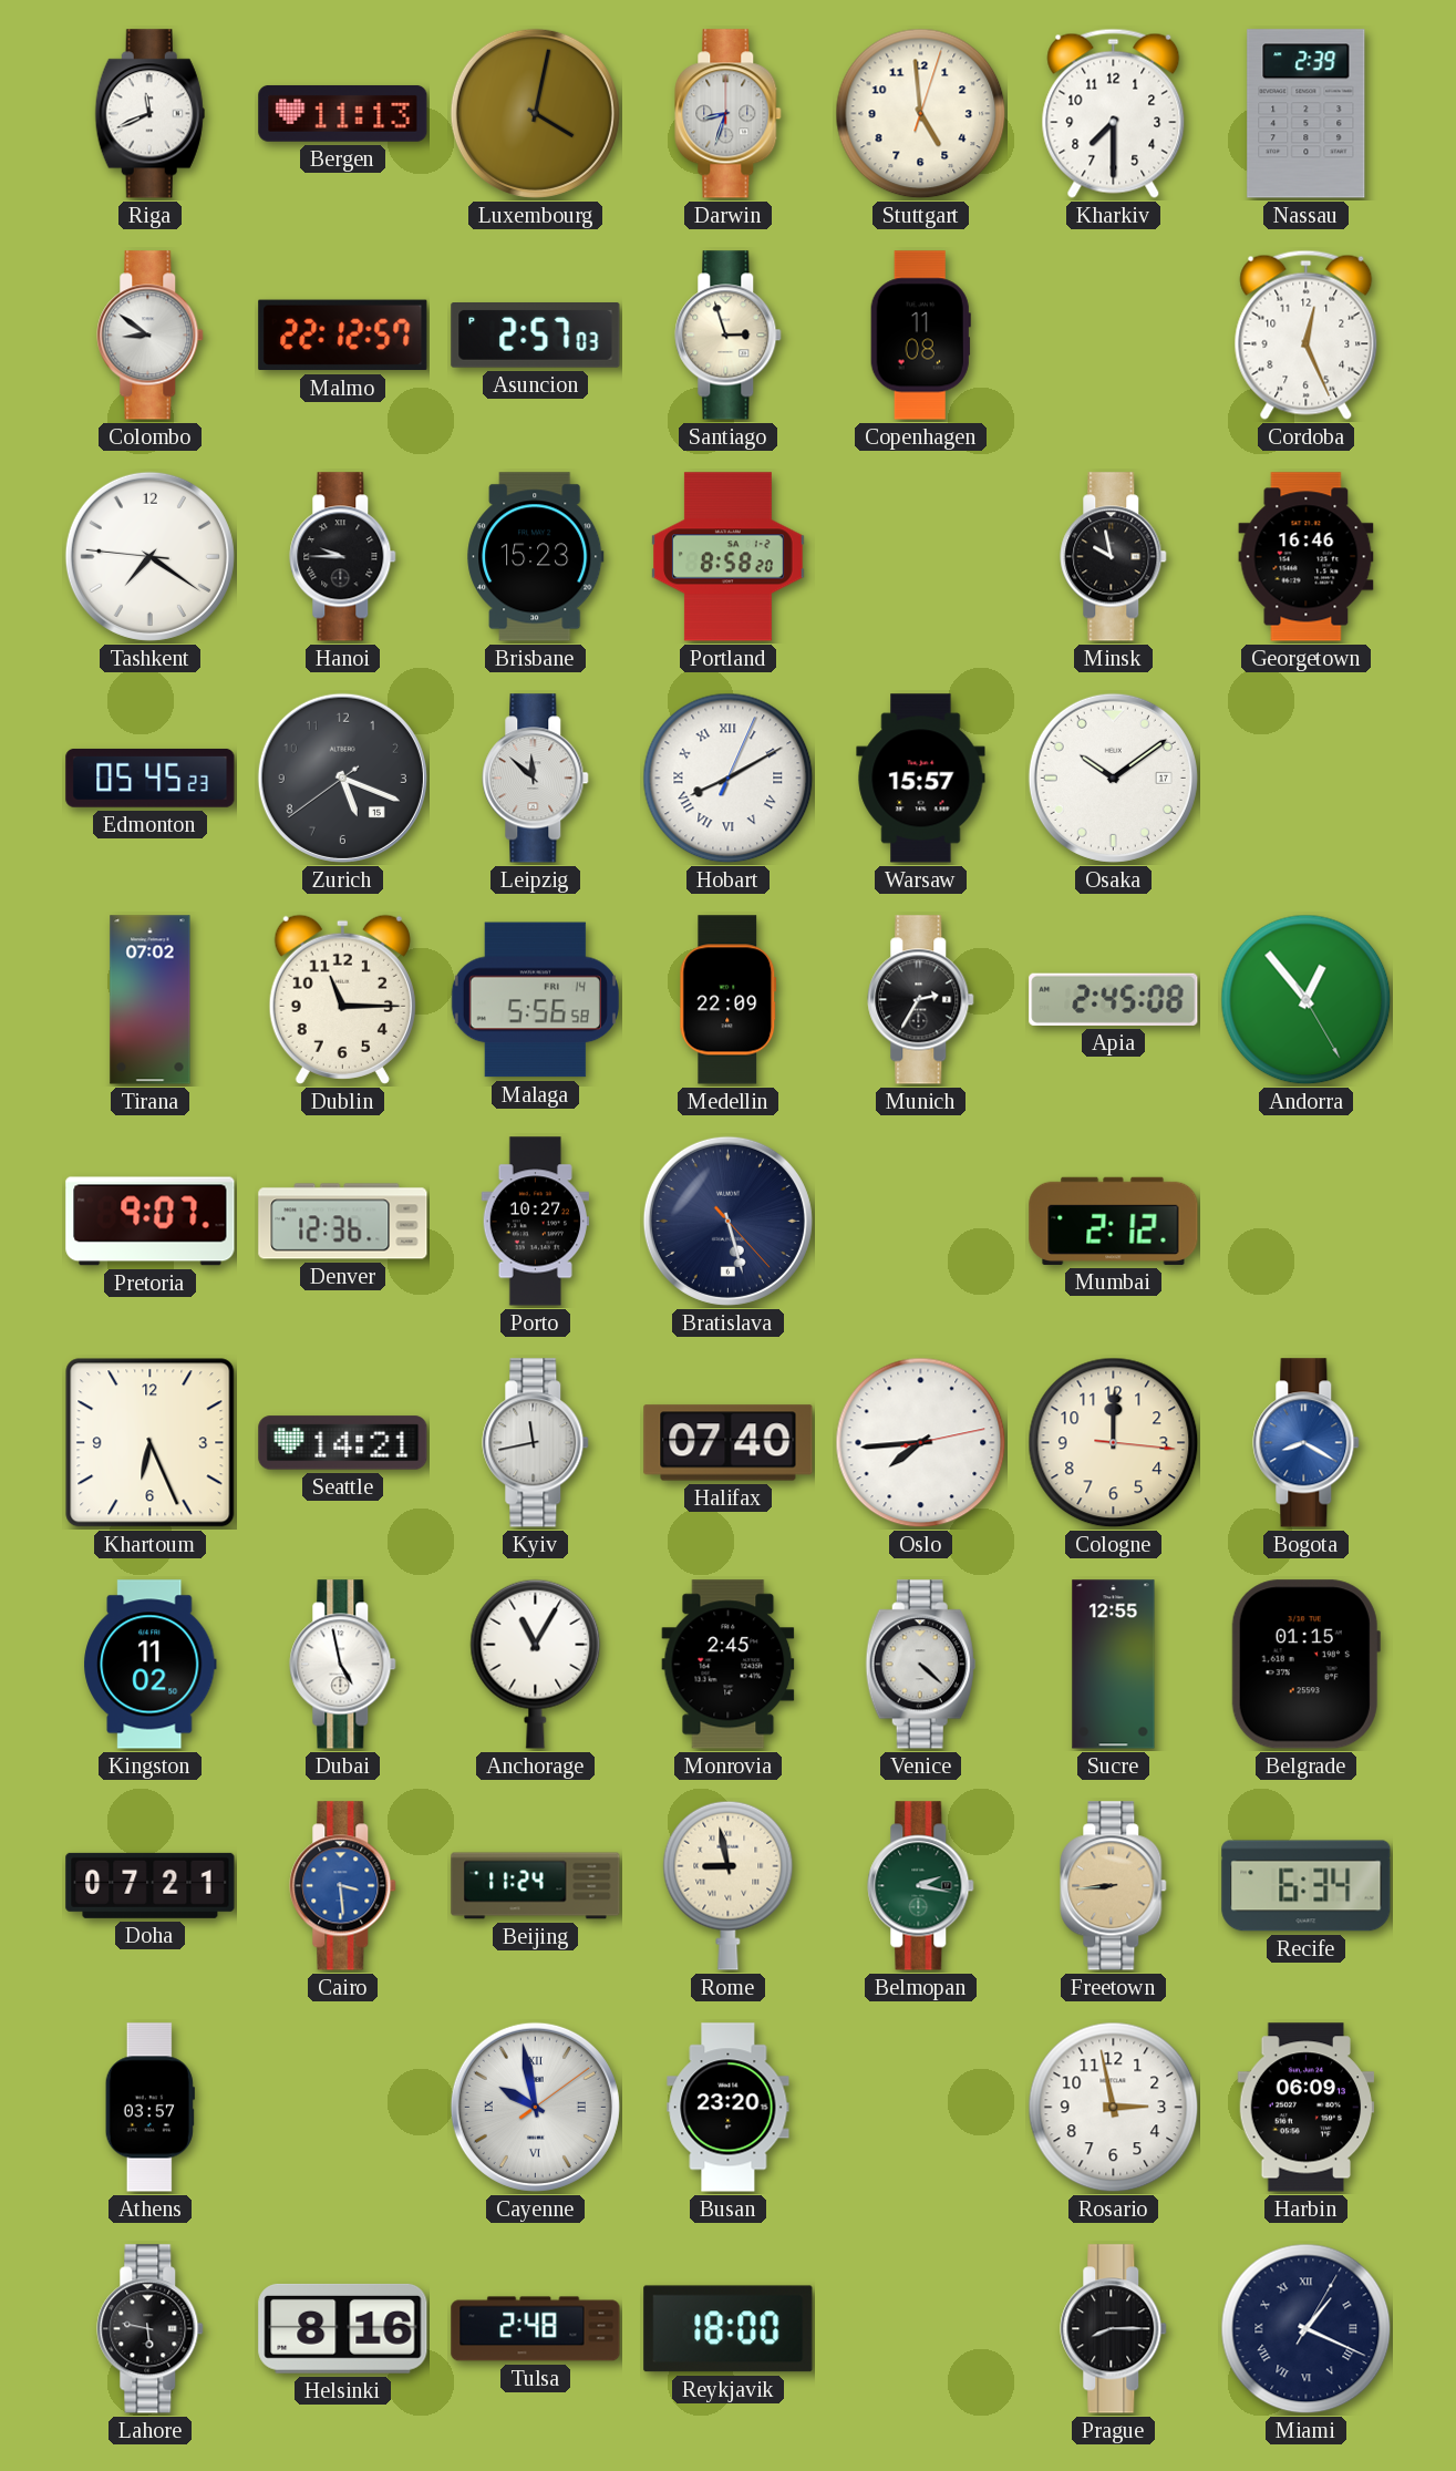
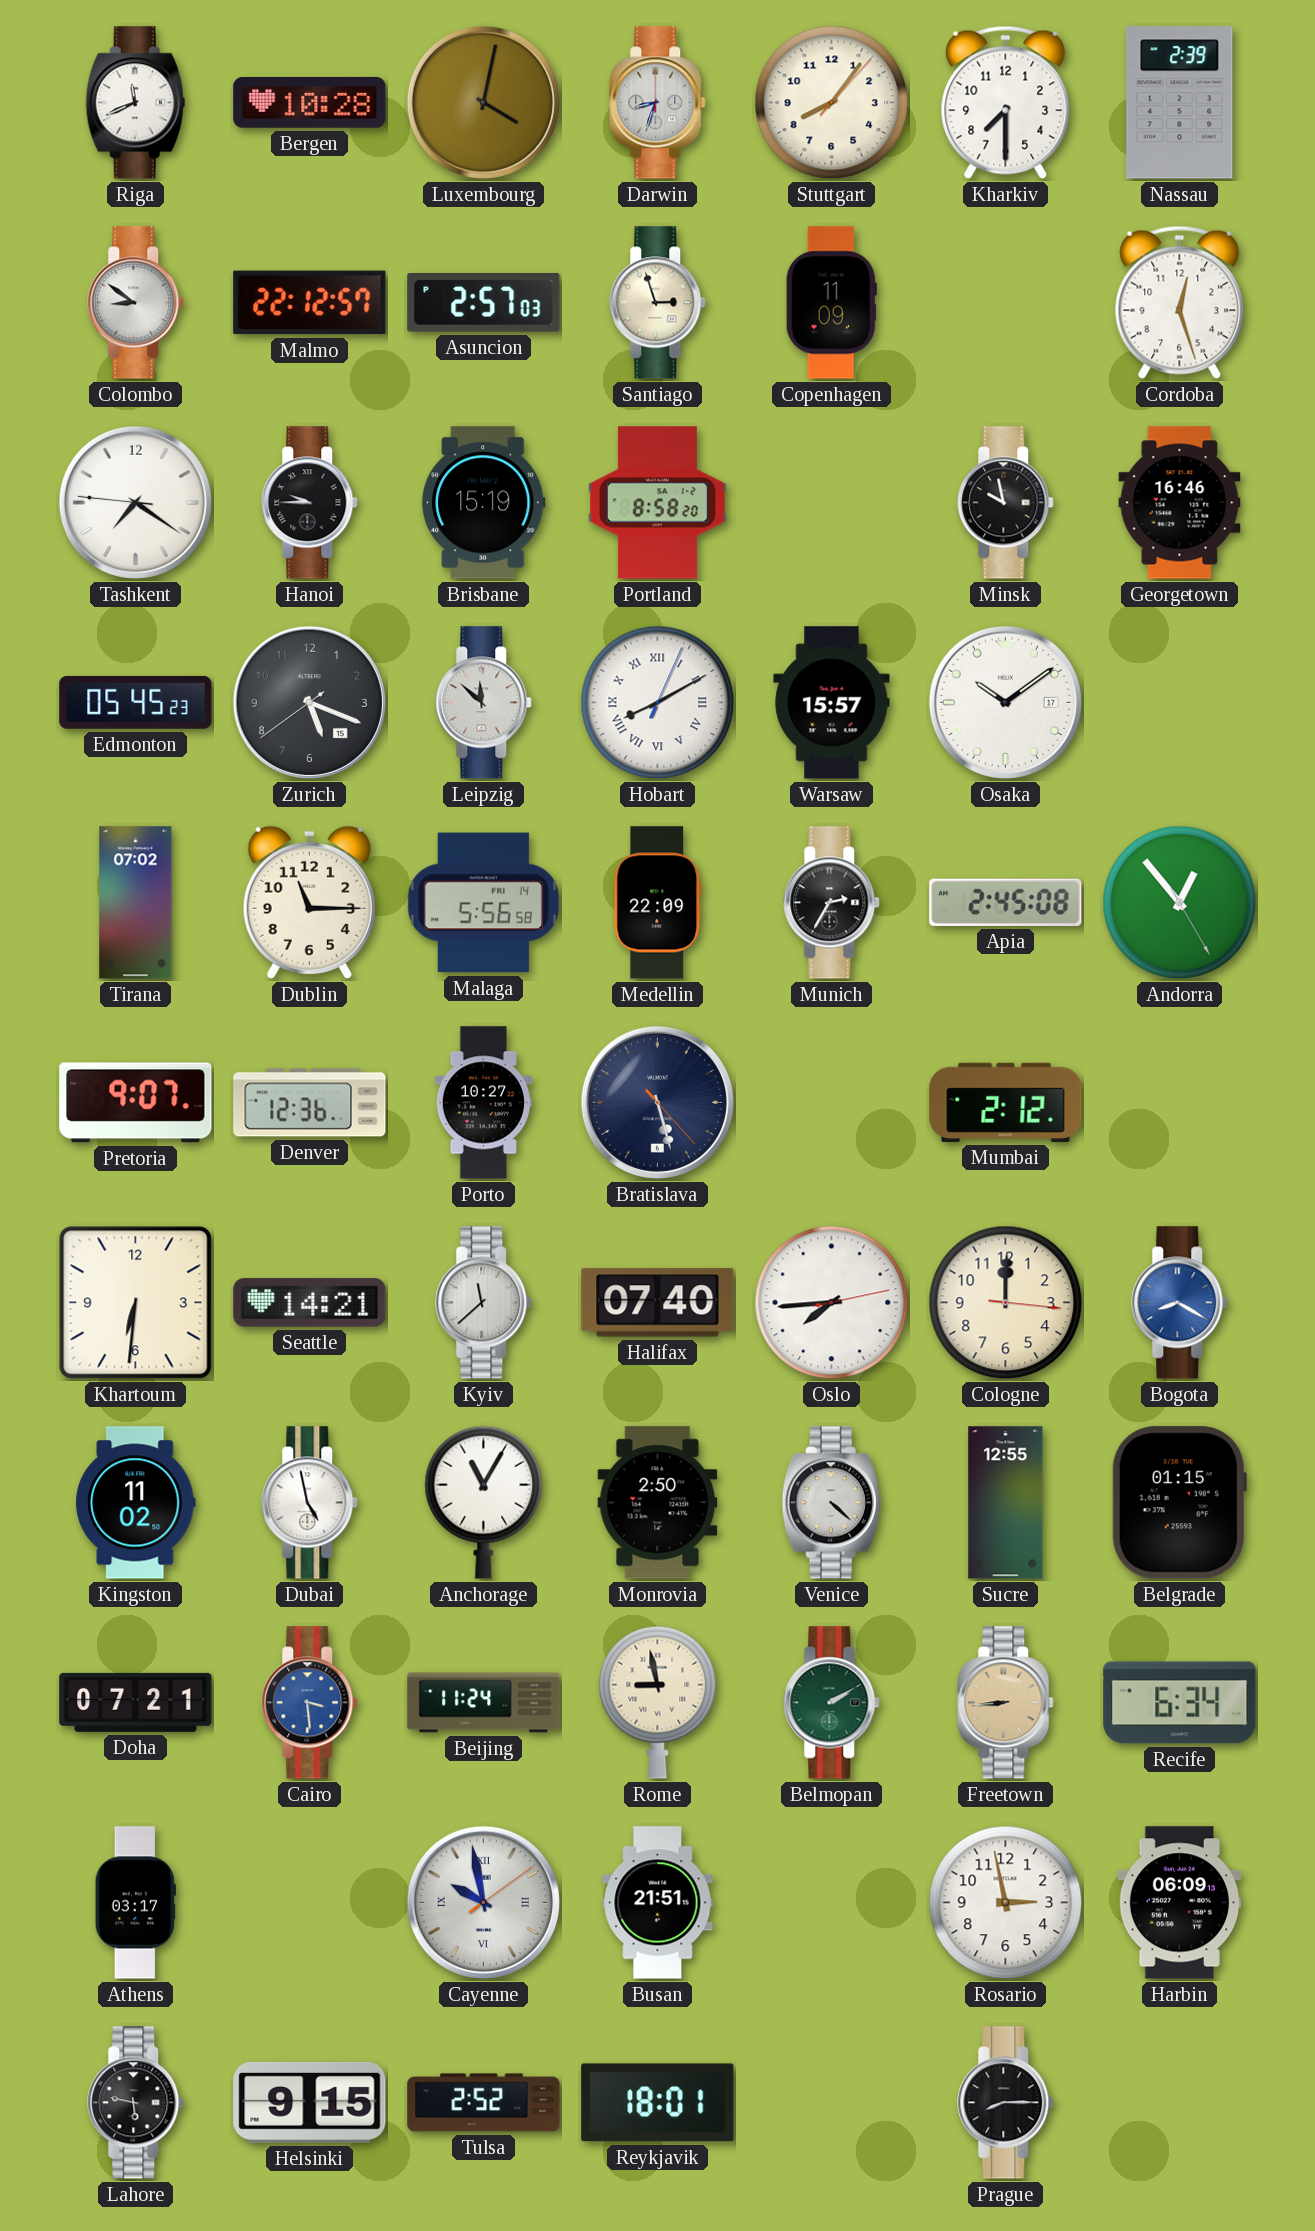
Bergen: 11:13 -> 10:28
Stuttgart: 4:59 -> 8:06
Copenhagen: 11:08 -> 11:09
Cordoba: 12:26 -> 12:27
Brisbane: 15:23 -> 15:19
Khartoum: 6:26 -> 6:31
Kyiv: 11:43 -> 11:38
Monrovia: 2:45 -> 2:50
Belmopan: 2:17 -> 2:10
Athens: 03:57 -> 03:17
Busan: 23:20 -> 21:51
Helsinki: 8:16 -> 9:15
Tulsa: 2:48 -> 2:52
Reykjavik: 18:00 -> 18:01
Miami: 1:19 -> none
